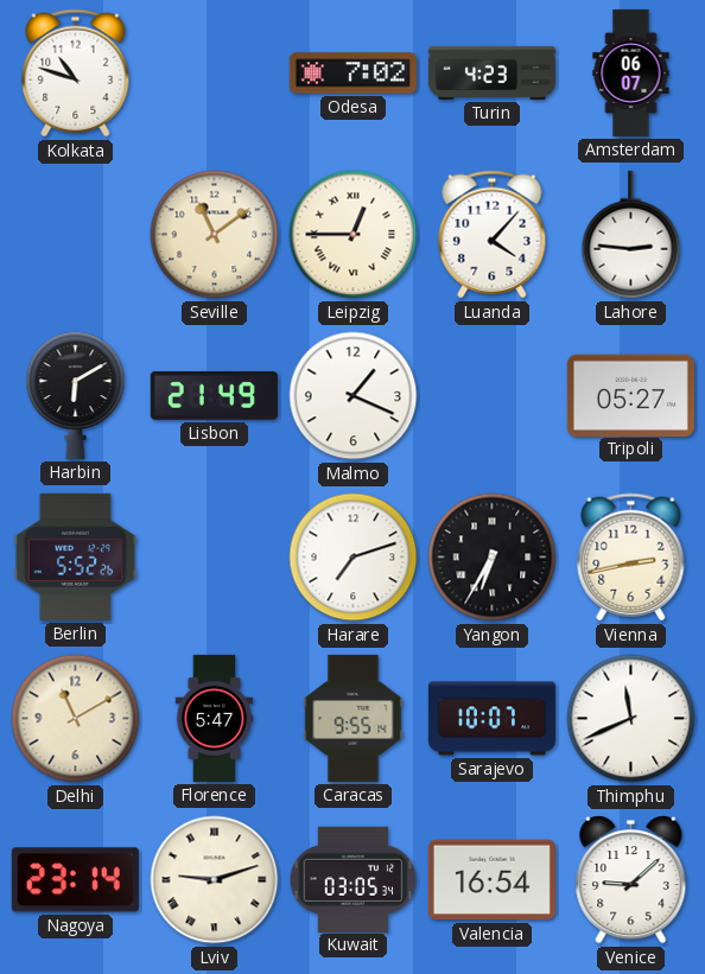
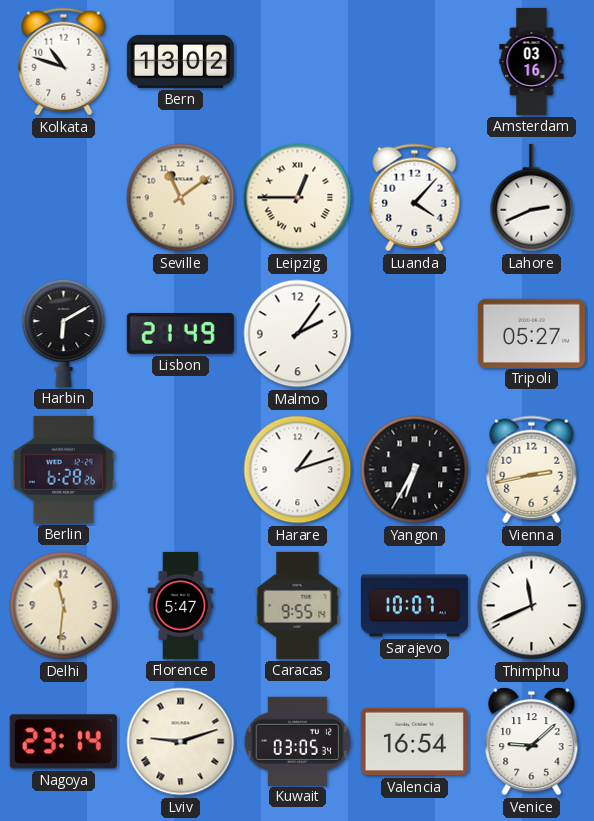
Bern: none -> 13:02
Odesa: 7:02 -> none
Turin: 4:23 -> none
Amsterdam: 06:07 -> 03:16
Lahore: 2:46 -> 2:41
Malmo: 1:19 -> 2:06
Berlin: 5:52 -> 6:28
Harare: 7:12 -> 1:12
Delhi: 11:10 -> 11:31
